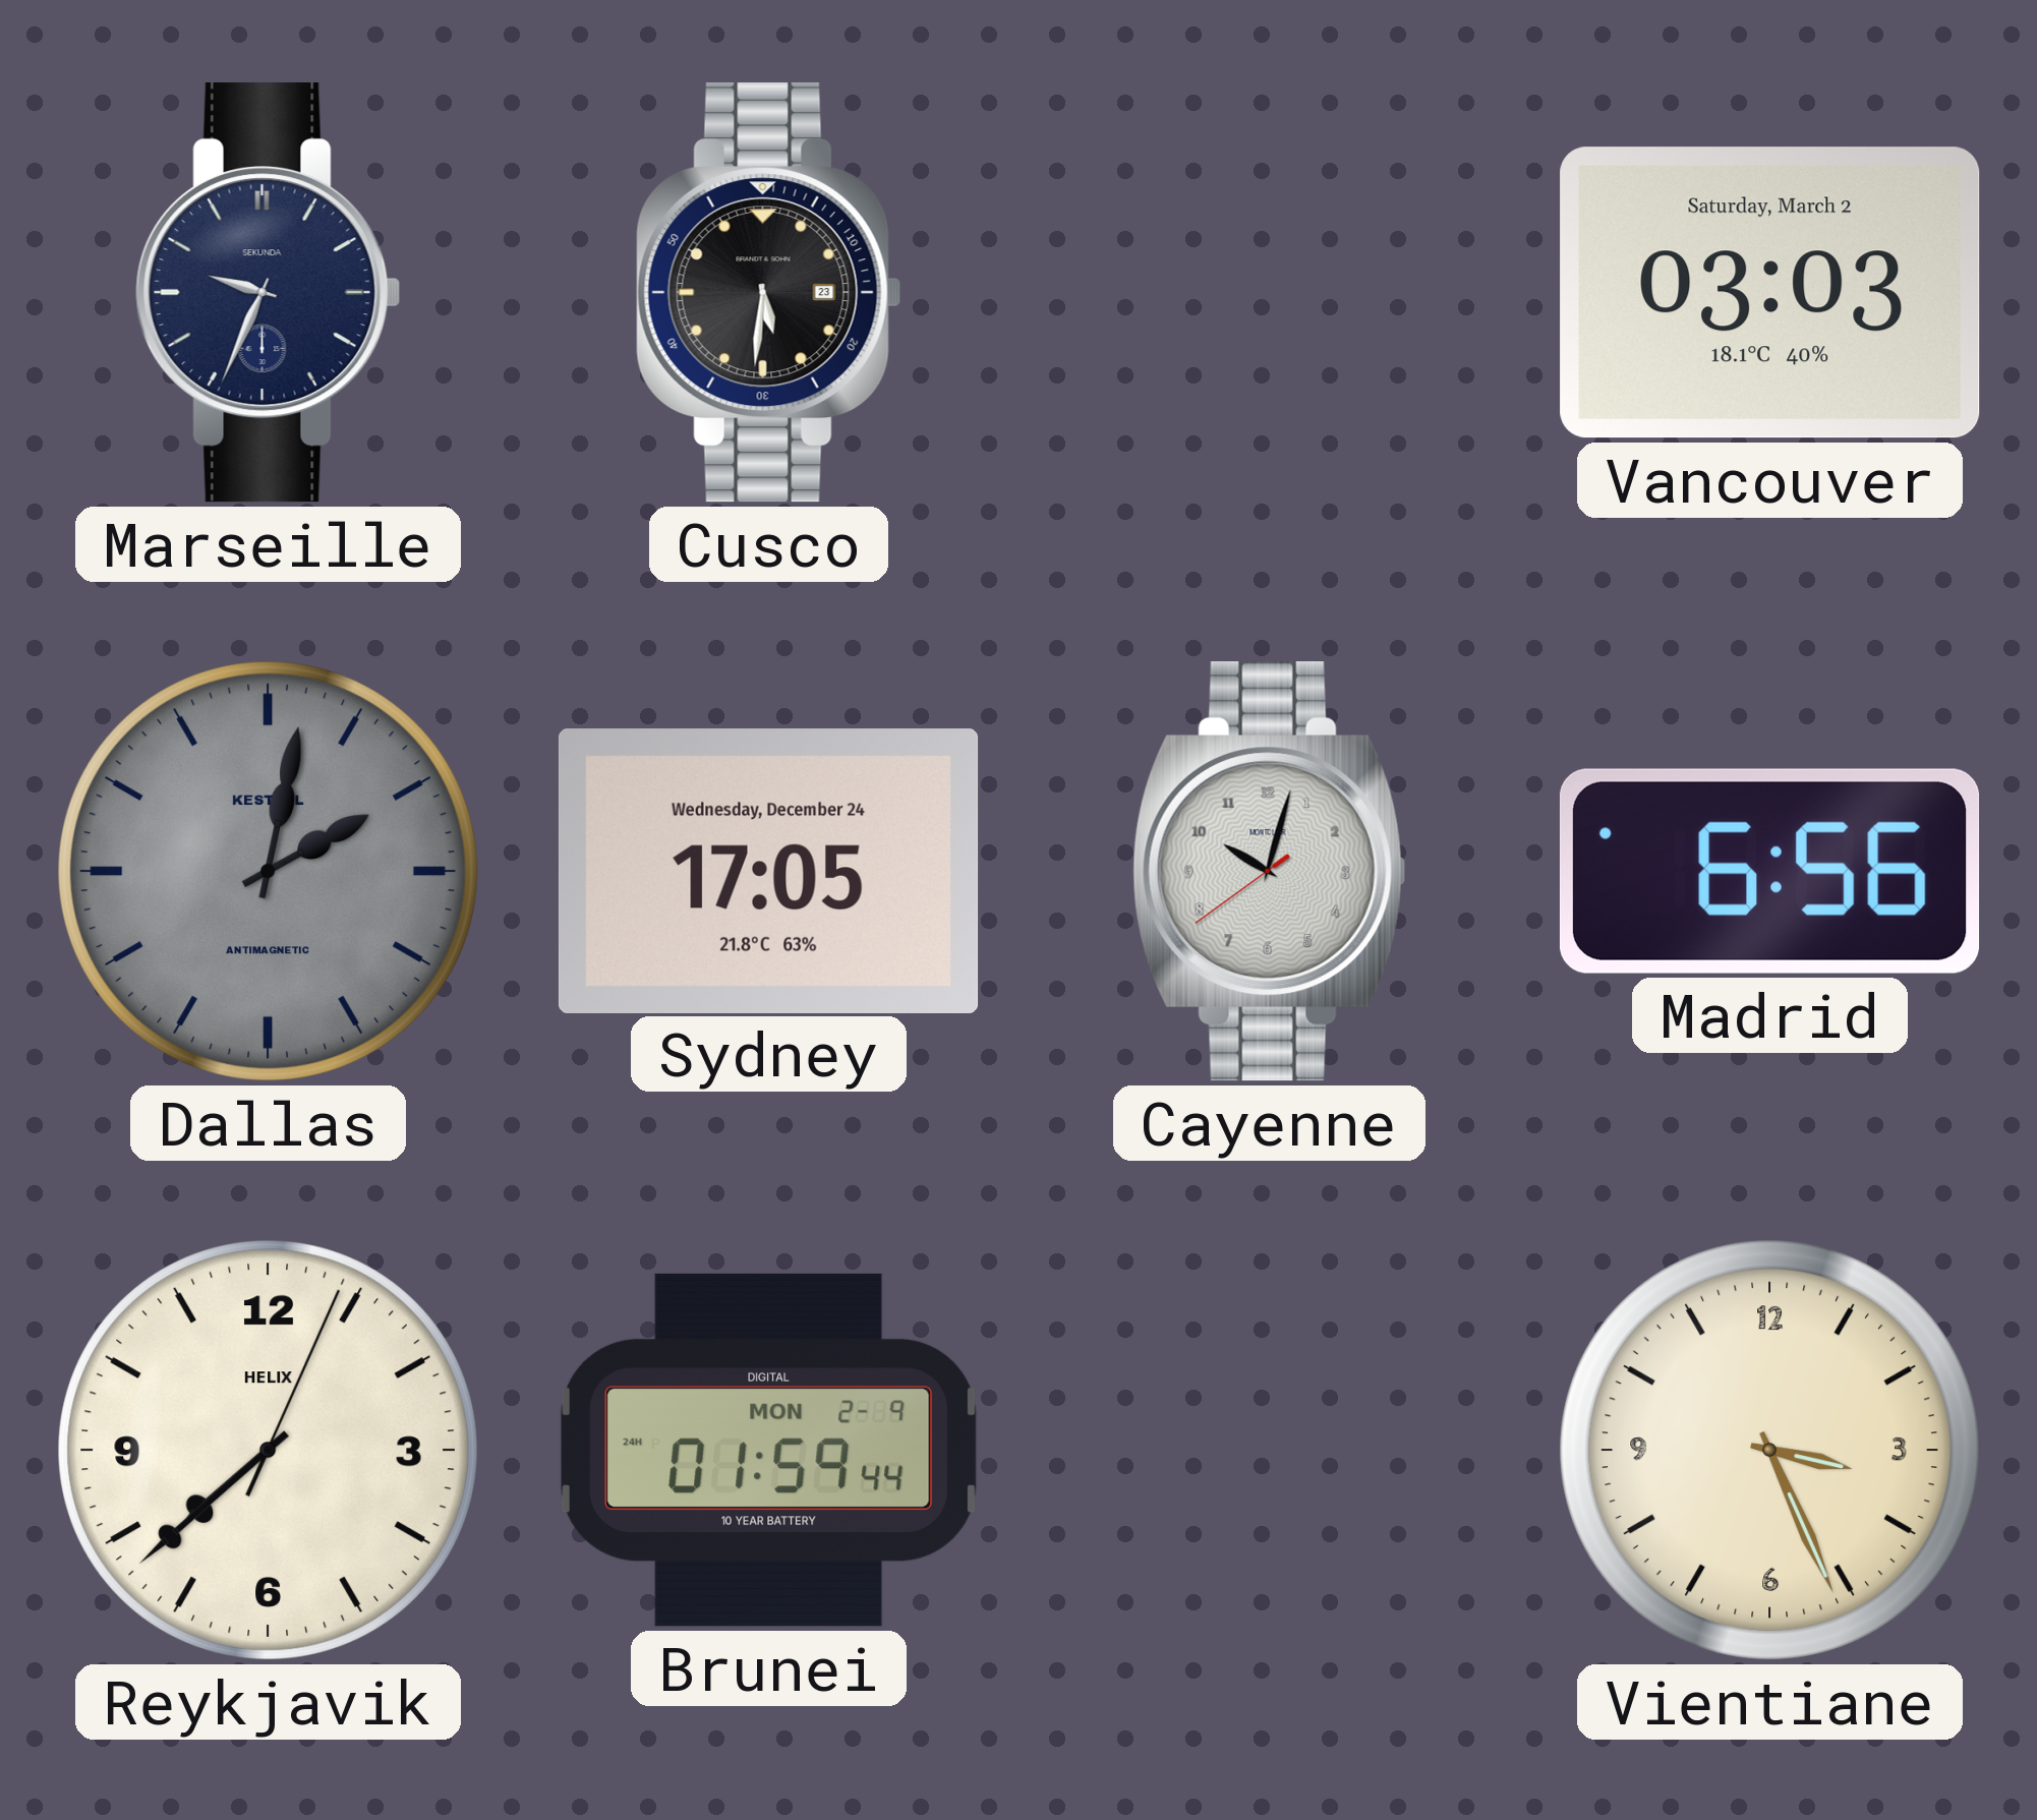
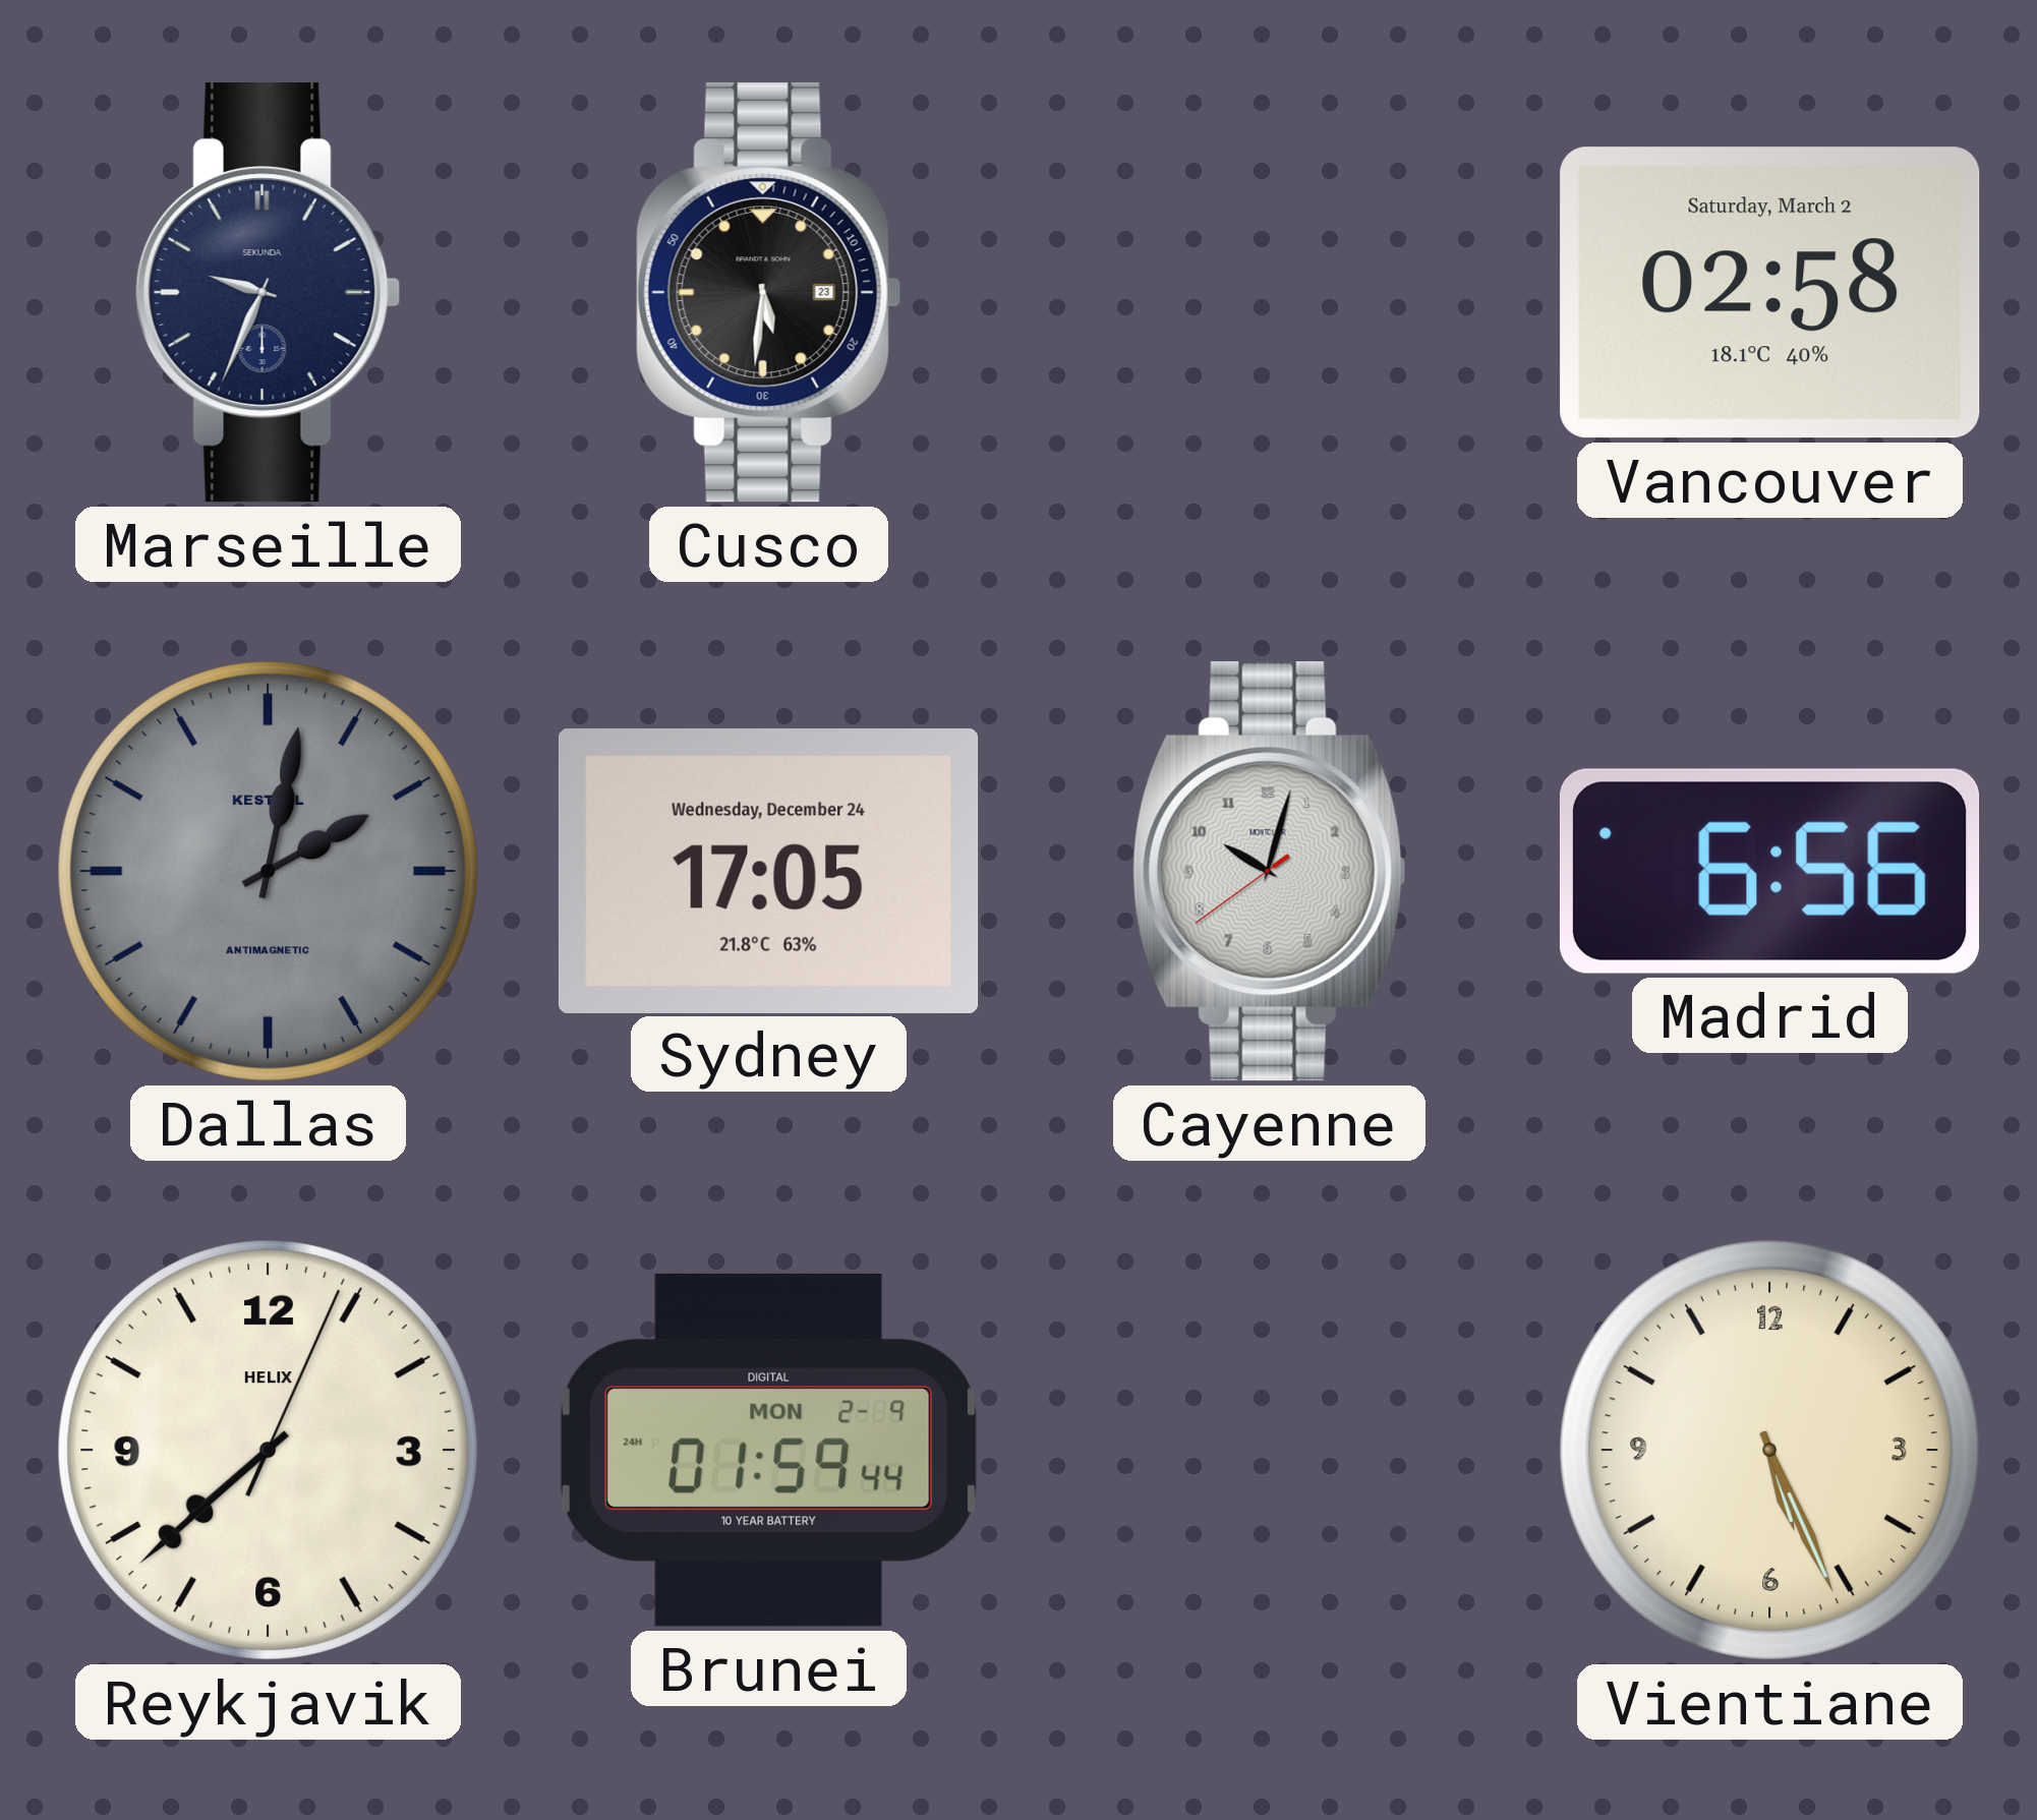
Vancouver: 03:03 -> 02:58
Vientiane: 3:26 -> 5:26
